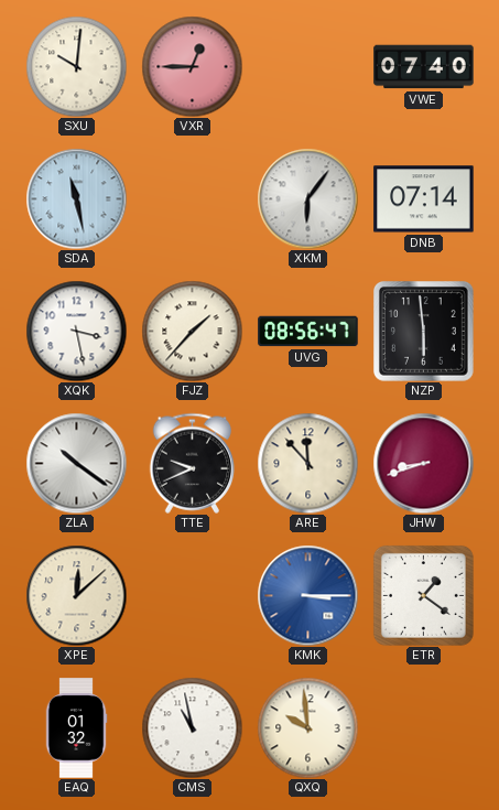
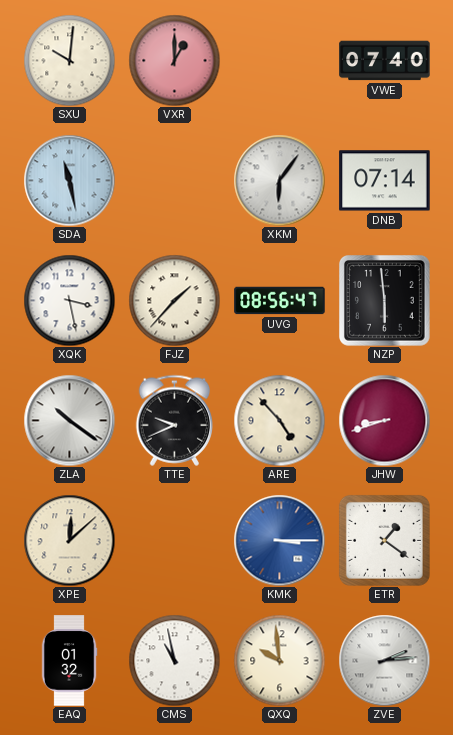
VXR: 12:45 -> 1:00
ARE: 11:53 -> 4:53
ZVE: none -> 2:14
